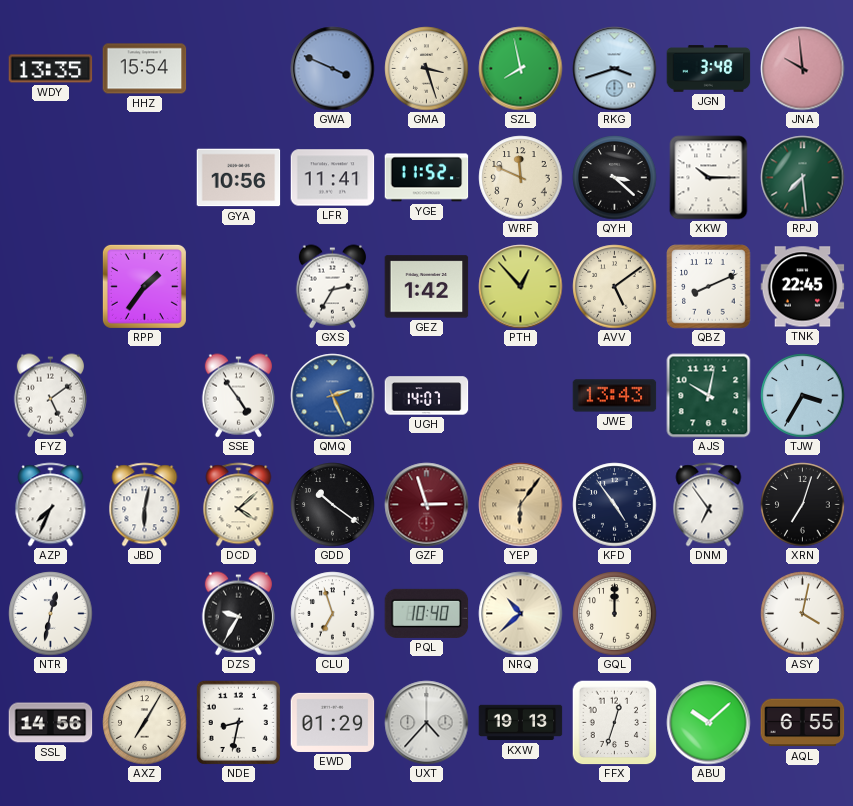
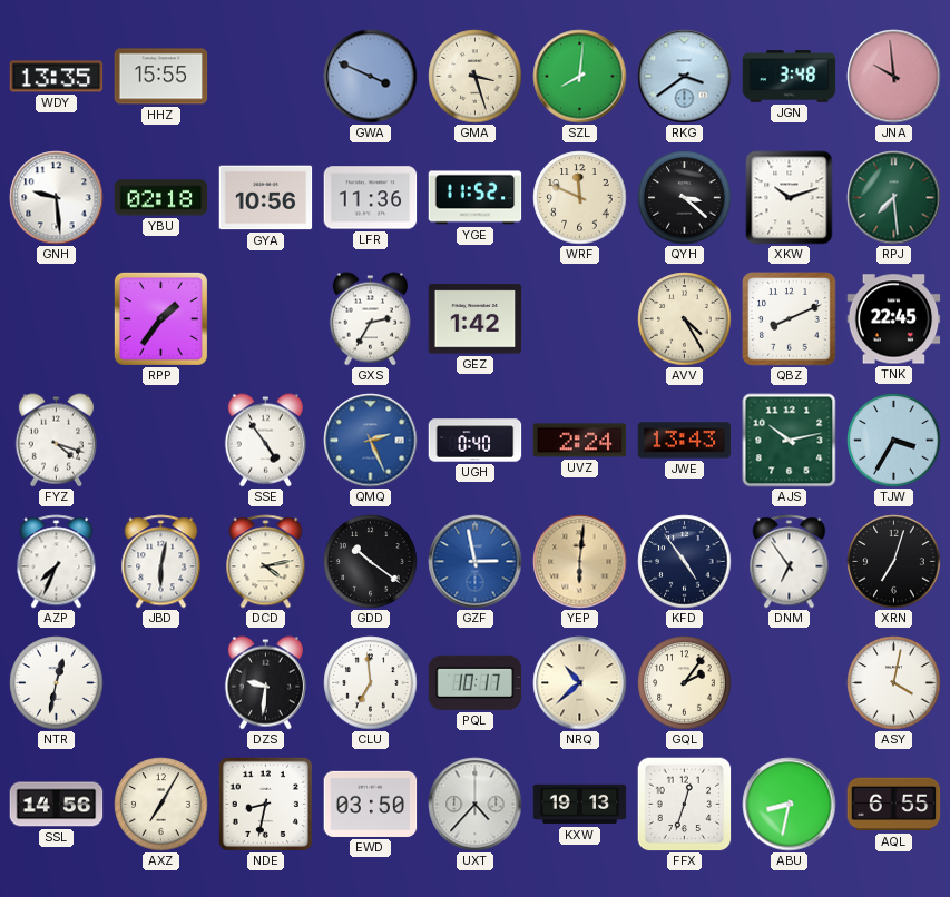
HHZ: 15:54 -> 15:55
SZL: 7:58 -> 8:01
RKG: 3:42 -> 3:39
GNH: none -> 9:29
YBU: none -> 02:18
LFR: 11:41 -> 11:36
XKW: 10:15 -> 10:12
PTH: 12:53 -> none
AVV: 5:09 -> 4:25
FYZ: 5:09 -> 4:18
UGH: 14:07 -> 0:40
UVZ: none -> 2:24
AJS: 10:02 -> 10:13
DCD: 4:08 -> 4:13
GZF: 2:57 -> 2:58
GZF dial: burgundy -> blue
YEP: 6:06 -> 6:01
DZS: 9:35 -> 9:31
CLU: 6:57 -> 6:59
PQL: 10:40 -> 10:17
GQL: 12:00 -> 2:06
EWD: 01:29 -> 03:50
ABU: 10:08 -> 8:32
